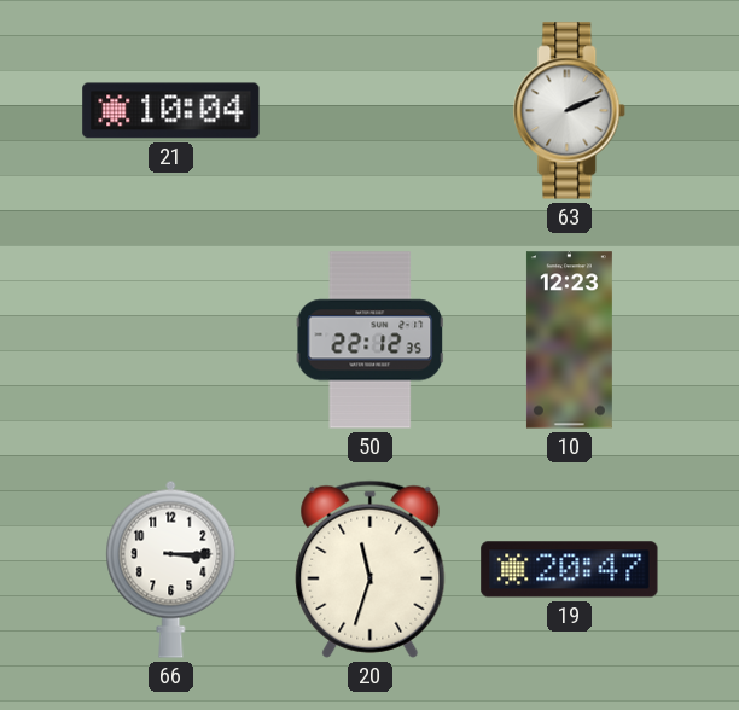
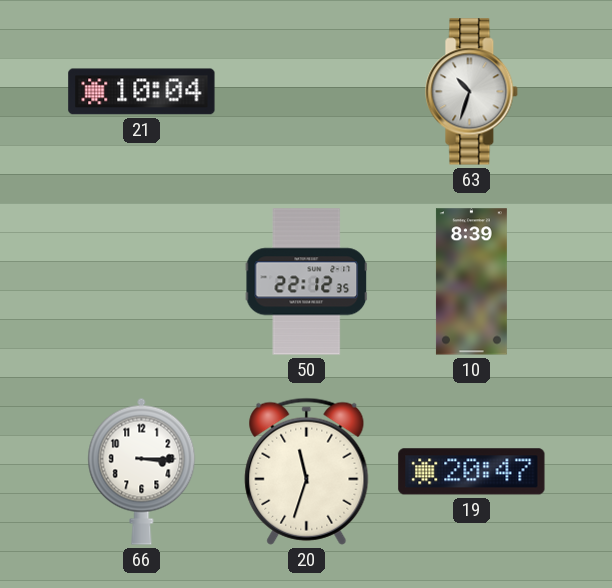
63: 2:11 -> 10:33
10: 12:23 -> 8:39
